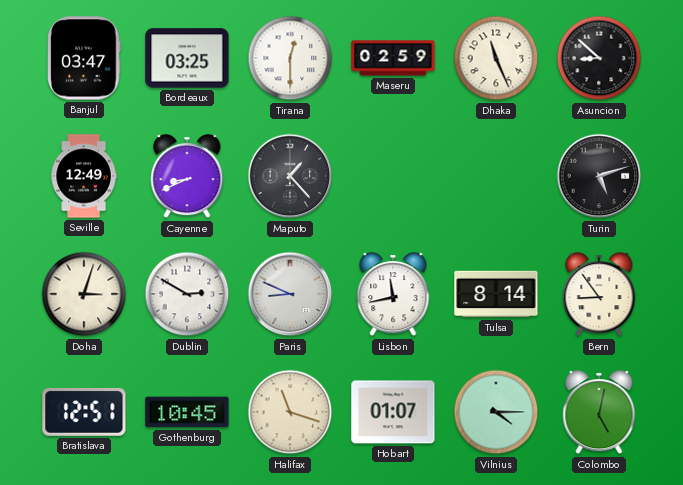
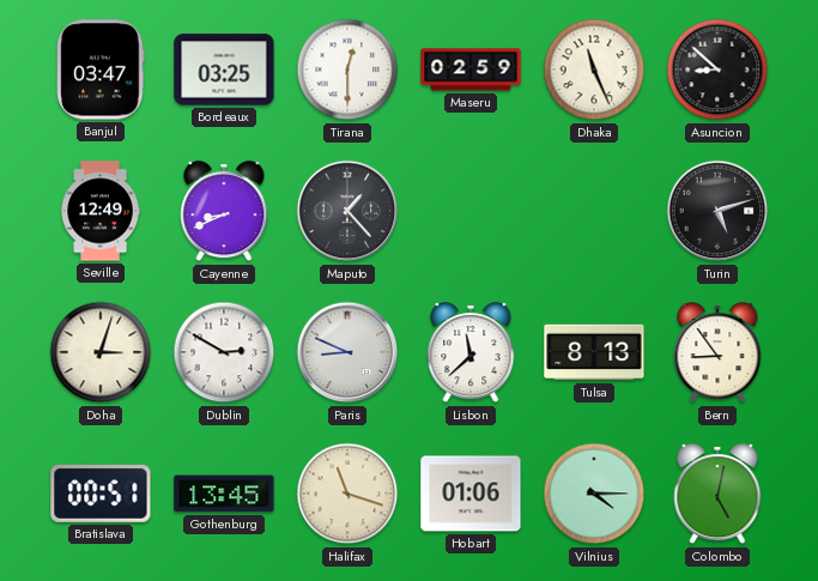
Lisbon: 11:43 -> 11:38
Tulsa: 8:14 -> 8:13
Bratislava: 12:51 -> 00:51
Gothenburg: 10:45 -> 13:45
Hobart: 01:07 -> 01:06
